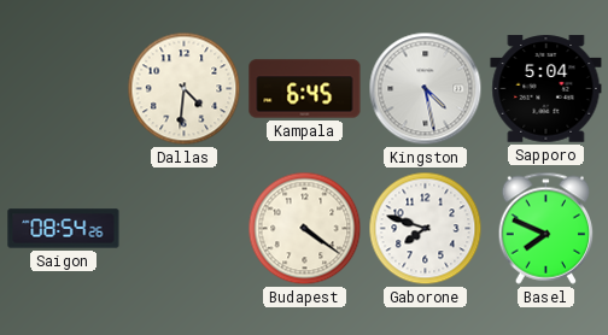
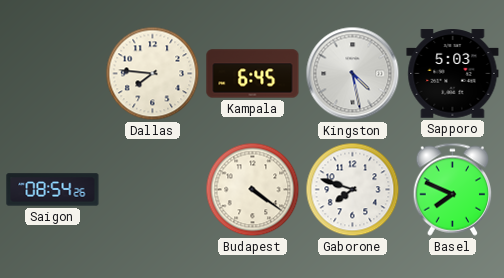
Dallas: 4:31 -> 7:46
Sapporo: 5:04 -> 5:03
